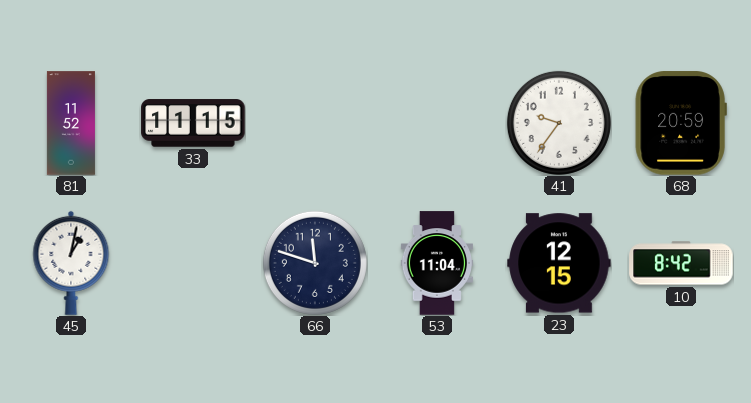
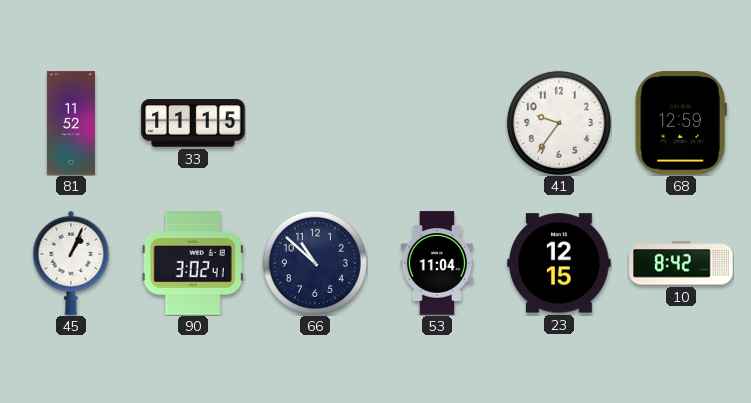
68: 20:59 -> 12:59
45: 1:02 -> 1:04
90: none -> 3:02
66: 11:48 -> 10:52
